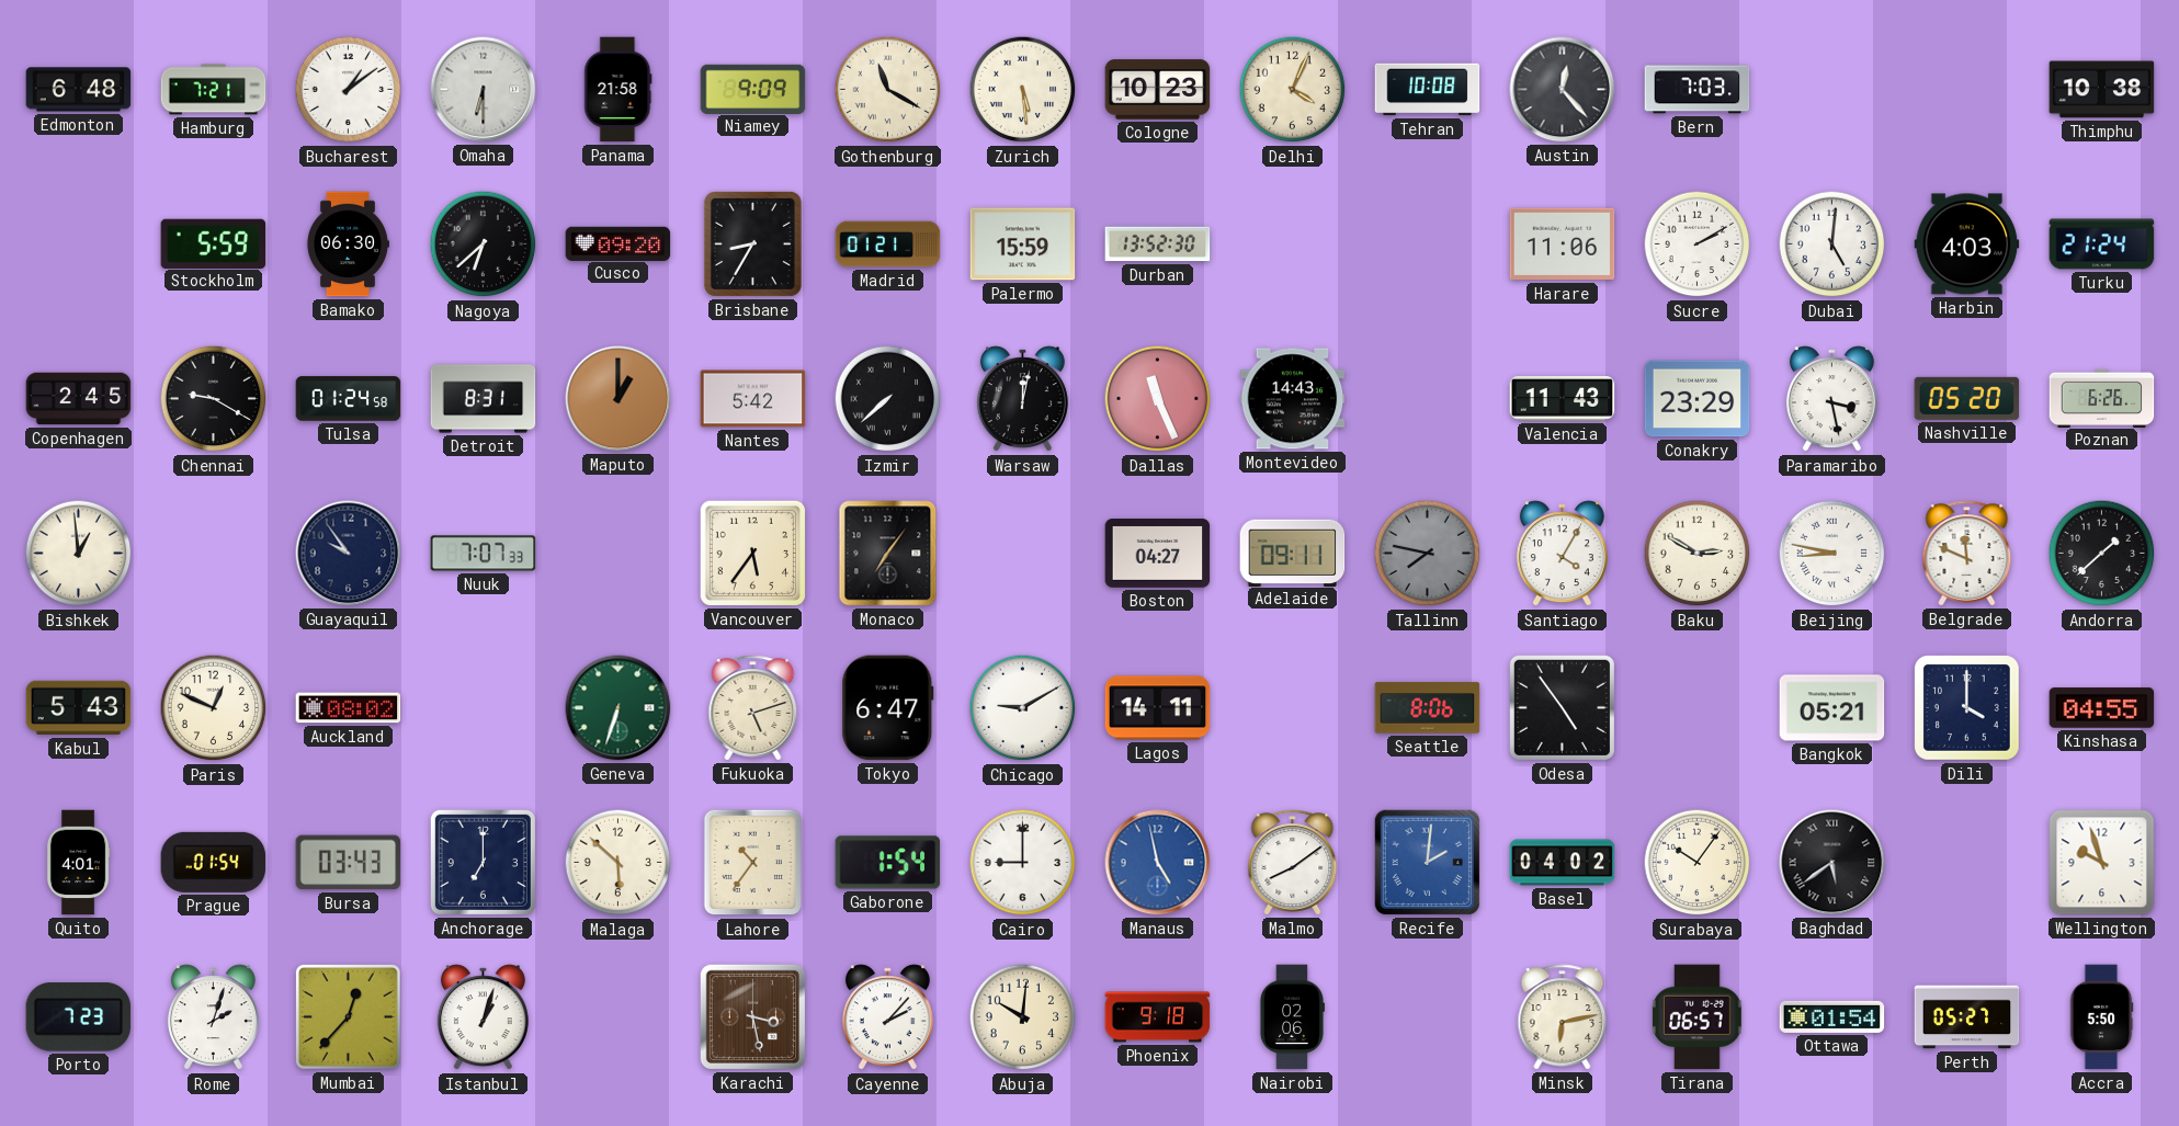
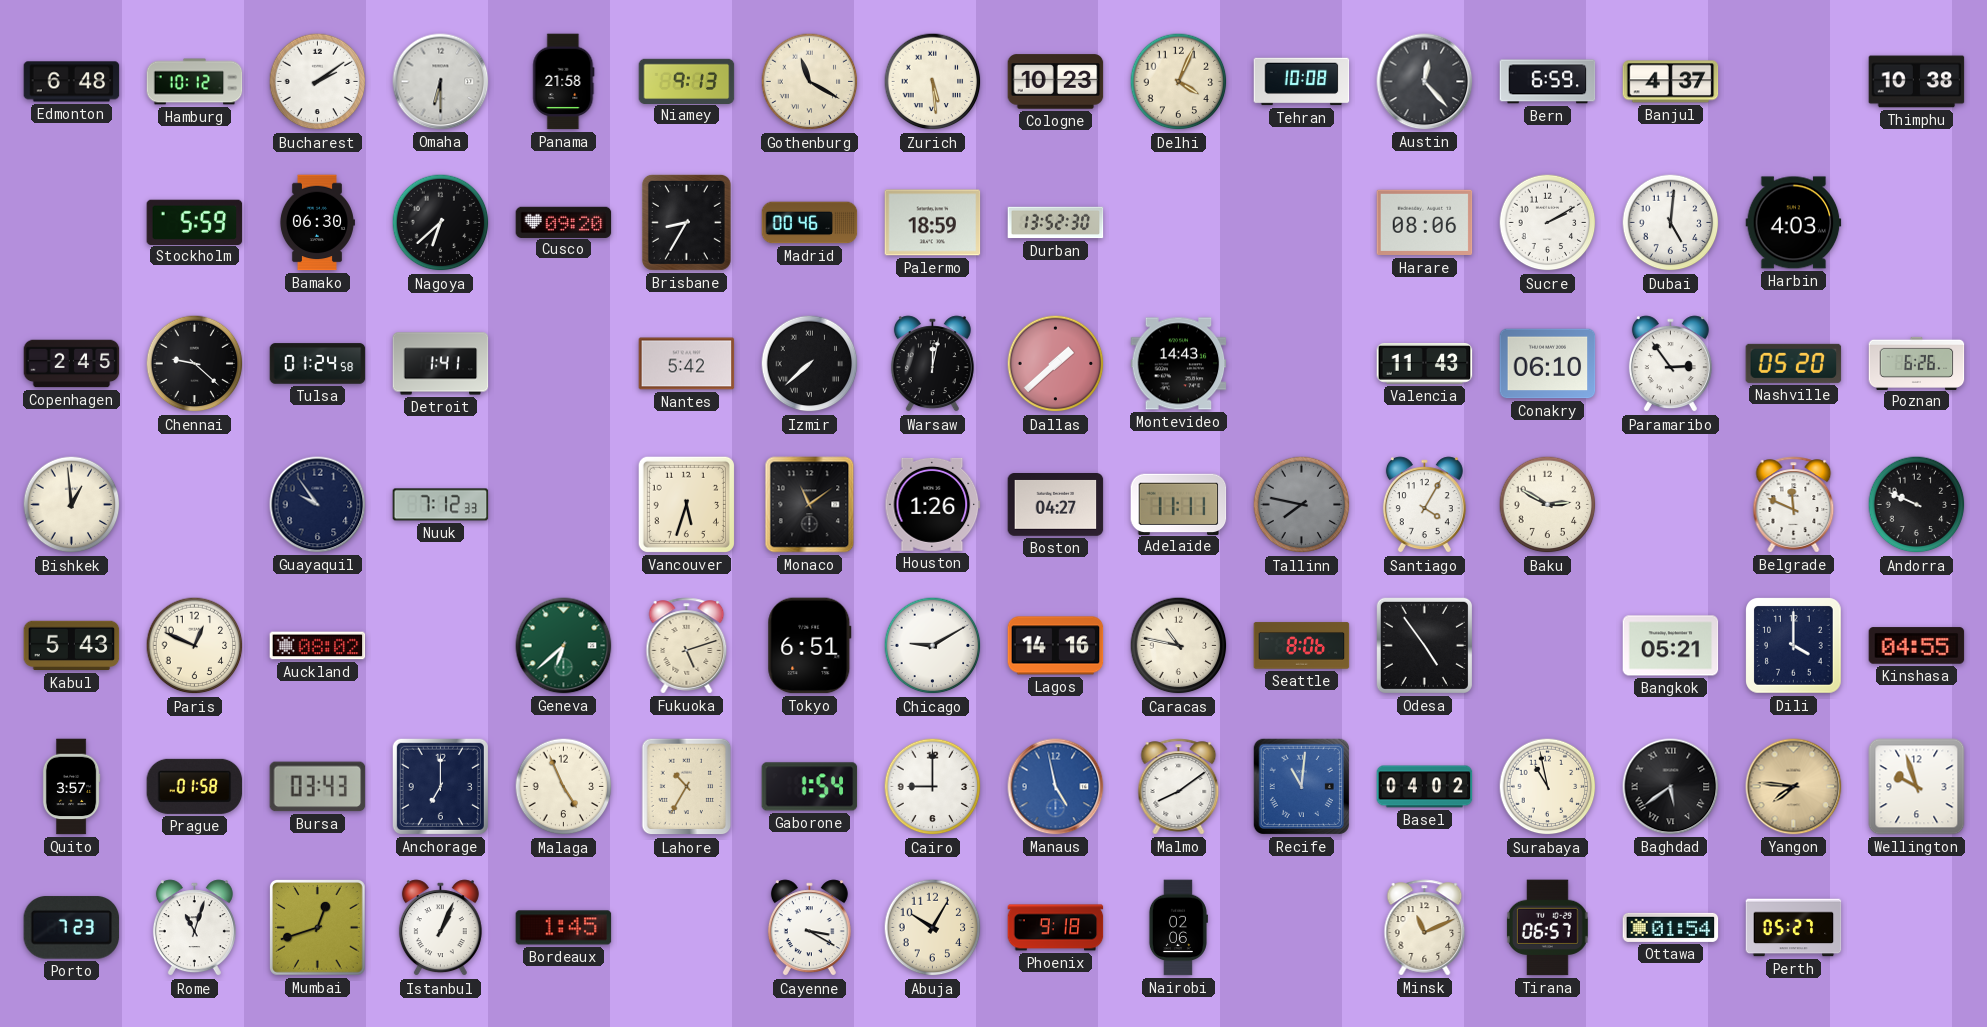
Hamburg: 7:21 -> 10:12
Bucharest: 1:09 -> 2:09
Niamey: 9:09 -> 9:13
Bern: 7:03 -> 6:59
Banjul: none -> 4:37
Madrid: 01:21 -> 00:46
Palermo: 15:59 -> 18:59
Harare: 11:06 -> 08:06
Turku: 21:24 -> none
Chennai: 9:20 -> 9:22
Detroit: 8:31 -> 1:41
Maputo: 1:00 -> none
Dallas: 11:26 -> 1:38
Conakry: 23:29 -> 06:10
Paramaribo: 3:28 -> 2:54
Nuuk: 7:07 -> 7:12
Vancouver: 5:36 -> 5:33
Monaco: 7:06 -> 11:09
Houston: none -> 1:26
Adelaide: 09:11 -> 11:11
Beijing: 8:47 -> none
Andorra: 1:38 -> 9:49
Geneva: 6:33 -> 6:38
Tokyo: 6:47 -> 6:51
Lagos: 14:11 -> 14:16
Caracas: none -> 10:47
Quito: 4:01 -> 3:57
Prague: 01:54 -> 01:58
Malaga: 5:52 -> 4:56
Lahore: 10:36 -> 10:35
Recife: 2:01 -> 11:01
Surabaya: 10:06 -> 10:58
Yangon: none -> 7:46
Rome: 2:03 -> 11:03
Mumbai: 12:37 -> 12:42
Istanbul: 1:03 -> 1:04
Bordeaux: none -> 1:45
Karachi: 3:28 -> none
Cayenne: 2:07 -> 3:20
Abuja: 10:01 -> 10:05
Minsk: 6:13 -> 11:11
Accra: 5:50 -> none
